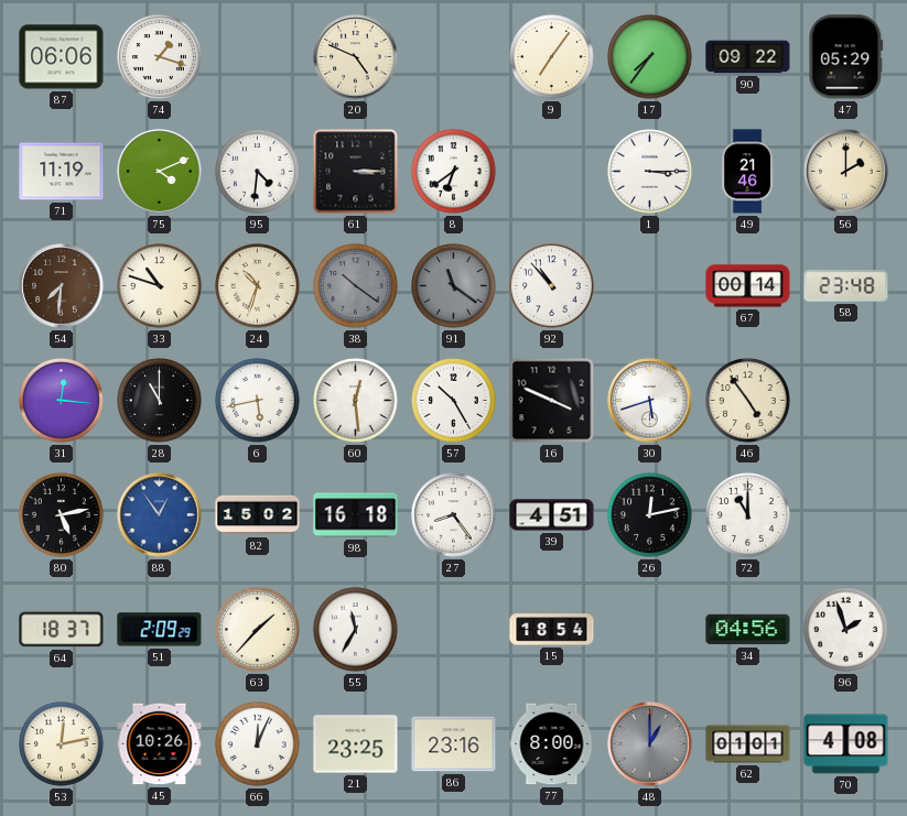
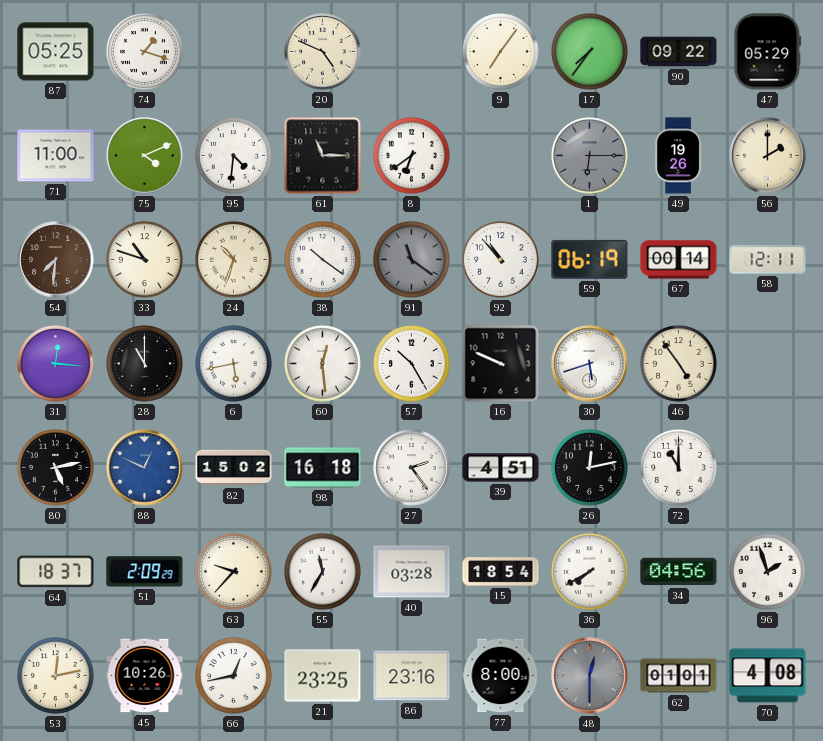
87: 06:06 -> 05:25
71: 11:19 -> 11:00
61: 3:15 -> 11:15
1: 3:15 -> 6:15
1 dial: white -> grey
49: 21:46 -> 19:26
38 dial: grey -> white
59: none -> 06:19
58: 23:48 -> 12:11
16: 3:49 -> 9:49
88: 12:54 -> 12:49
27: 8:24 -> 2:24
63: 1:37 -> 9:37
40: none -> 03:28
36: none -> 7:40
66: 12:04 -> 12:43
48: 1:00 -> 12:30
